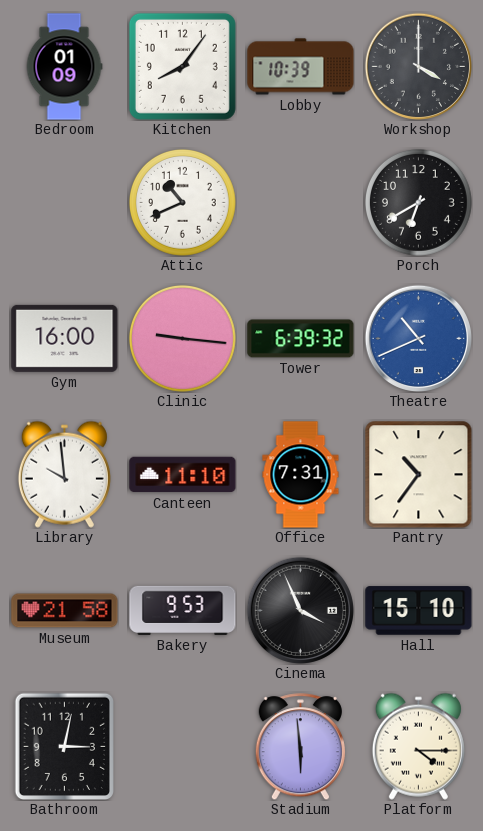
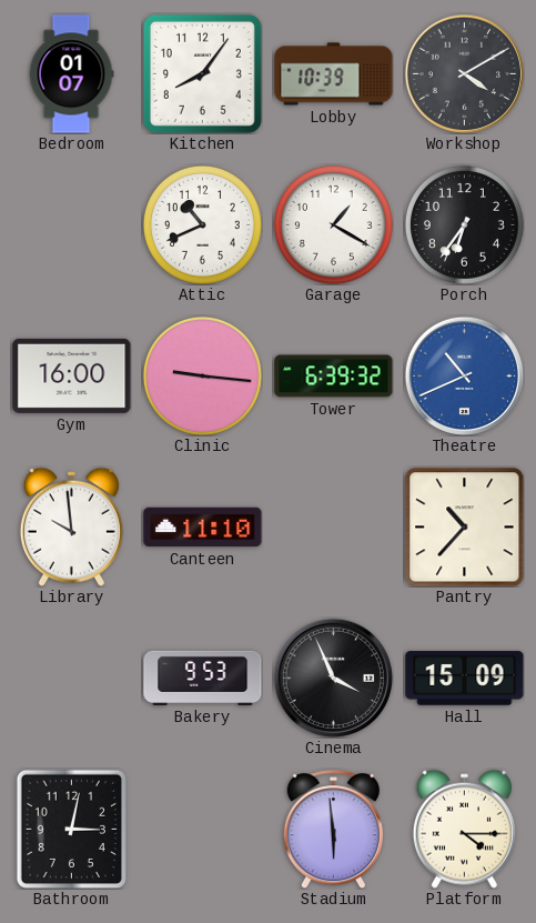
Bedroom: 01:09 -> 01:07
Workshop: 4:00 -> 4:10
Garage: none -> 1:20
Porch: 6:40 -> 6:36
Office: 7:31 -> none
Pantry: 10:36 -> 10:37
Museum: 21:58 -> none
Hall: 15:10 -> 15:09
